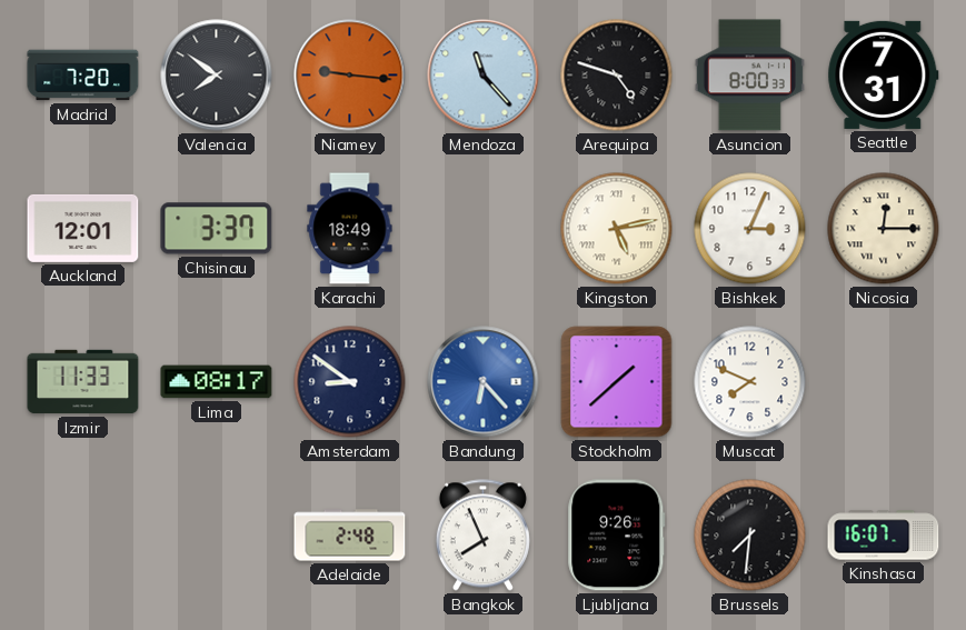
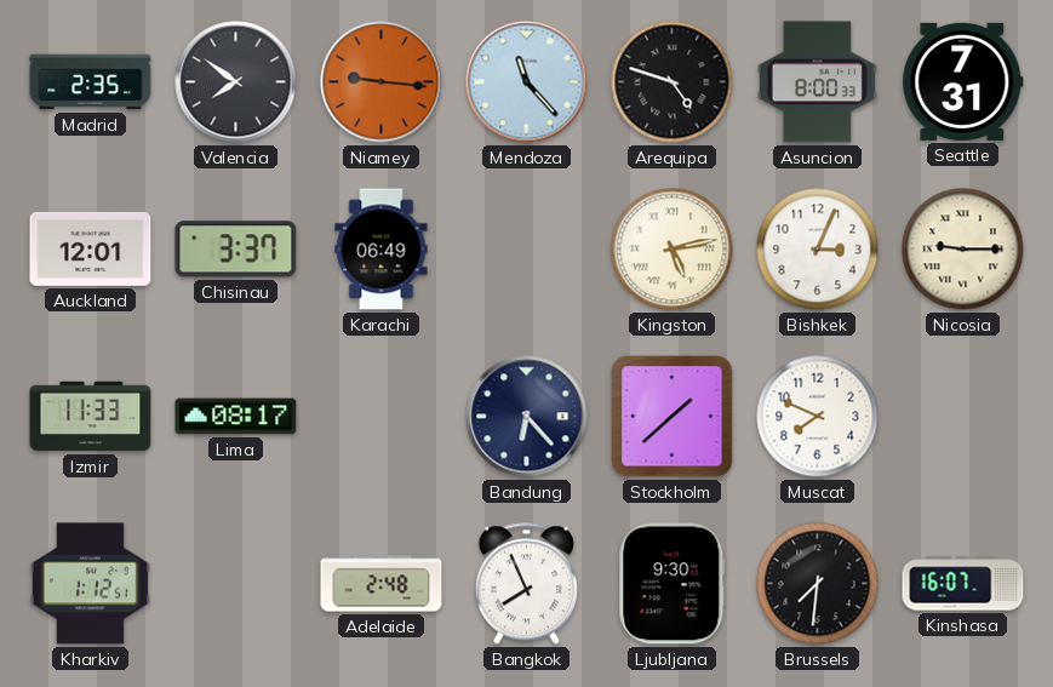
Madrid: 7:20 -> 2:35
Karachi: 18:49 -> 06:49
Nicosia: 12:15 -> 9:15
Amsterdam: 8:51 -> none
Bandung dial: blue -> navy
Kharkiv: none -> 1:12
Ljubljana: 9:26 -> 9:30
